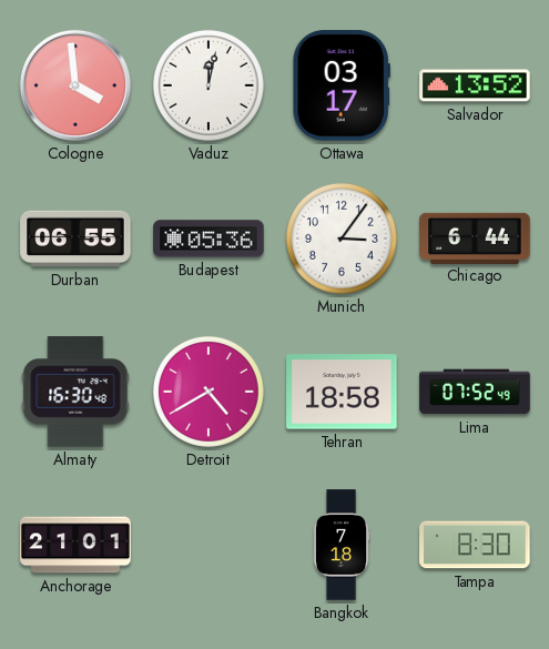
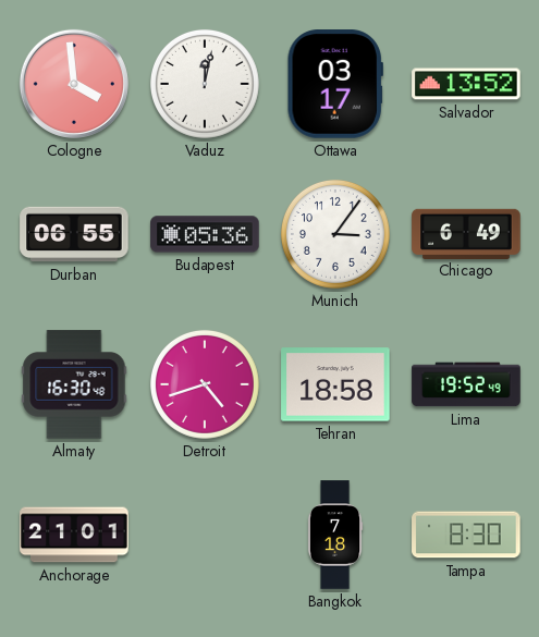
Chicago: 6:44 -> 6:49
Detroit: 4:40 -> 4:42
Lima: 07:52 -> 19:52
